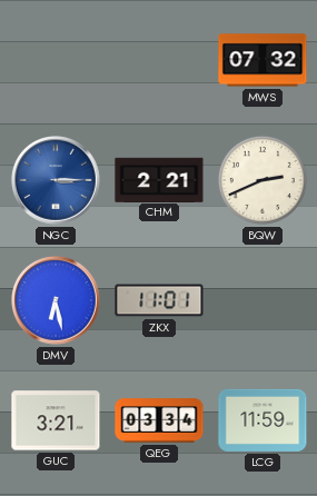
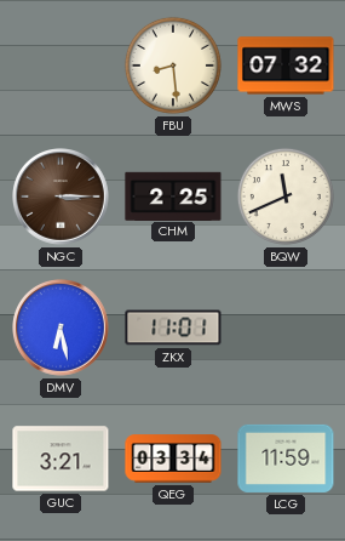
FBU: none -> 8:29
NGC dial: blue -> brown
CHM: 2:21 -> 2:25
BQW: 2:41 -> 11:41
